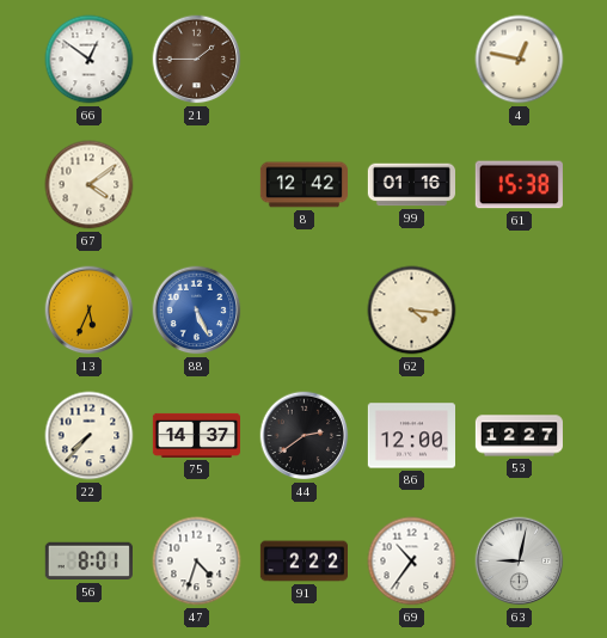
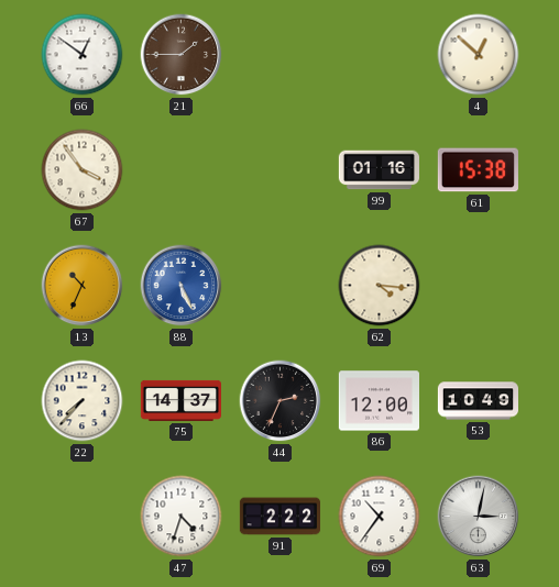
4: 12:47 -> 12:52
67: 4:09 -> 3:54
8: 12:42 -> none
13: 5:34 -> 10:34
44: 2:39 -> 2:34
53: 12:27 -> 10:49
56: 8:01 -> none
63: 9:02 -> 3:02
